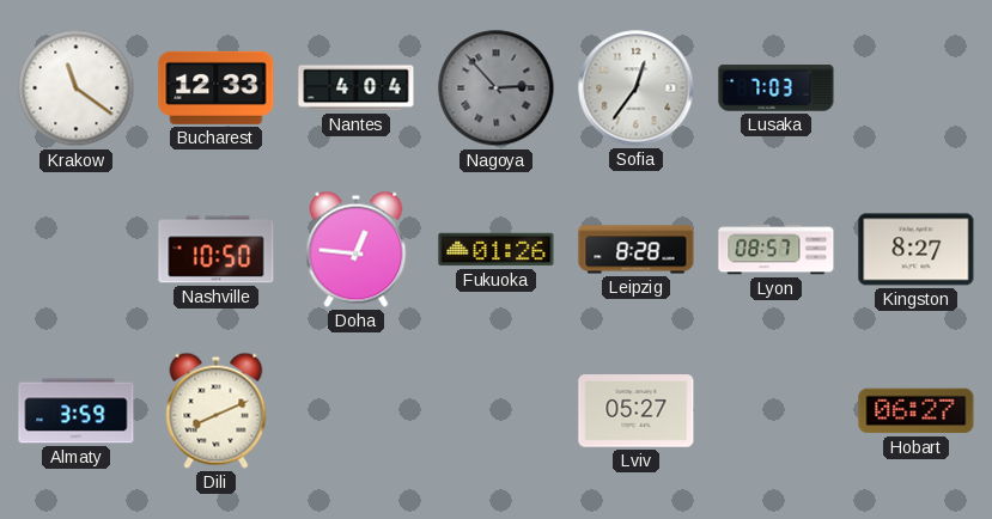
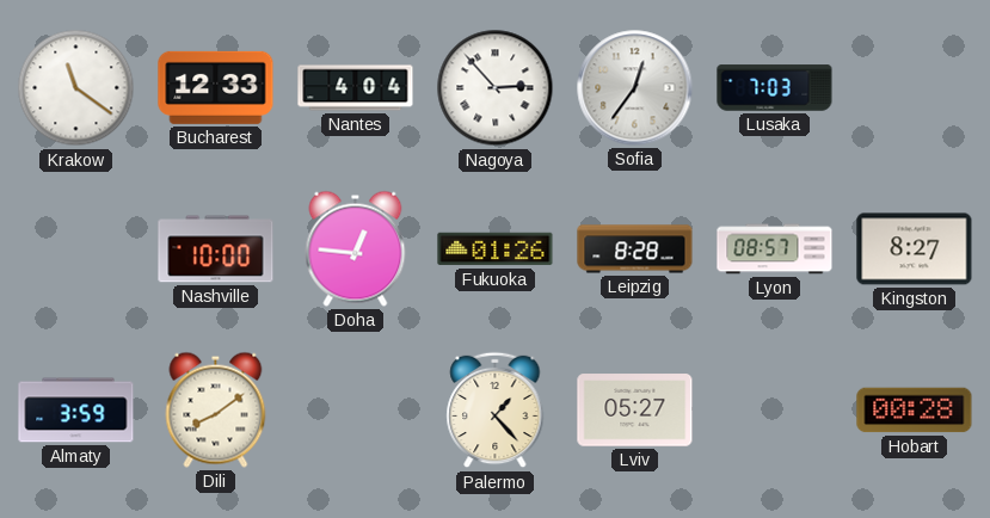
Nagoya dial: grey -> white
Nashville: 10:50 -> 10:00
Dili: 8:11 -> 8:09
Palermo: none -> 1:23
Hobart: 06:27 -> 00:28
